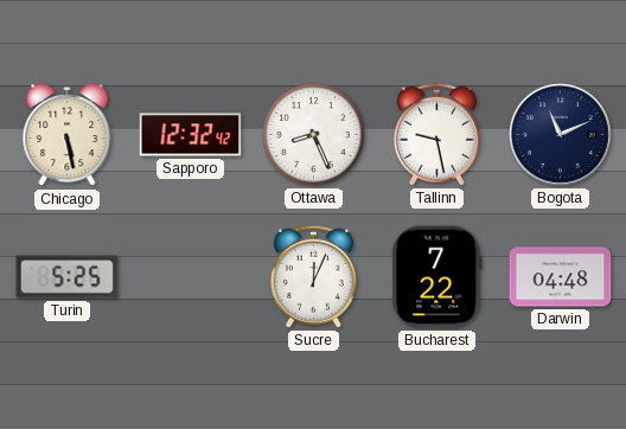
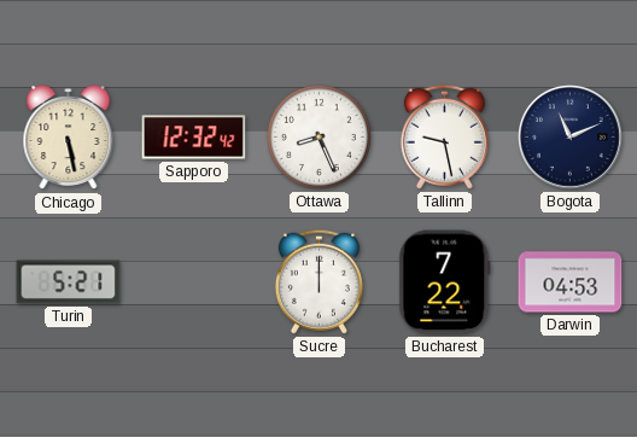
Turin: 5:25 -> 5:21
Sucre: 12:04 -> 12:00
Darwin: 04:48 -> 04:53
